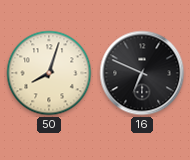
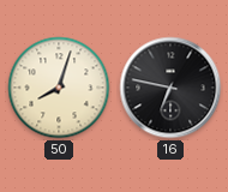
16: 6:49 -> 6:47
